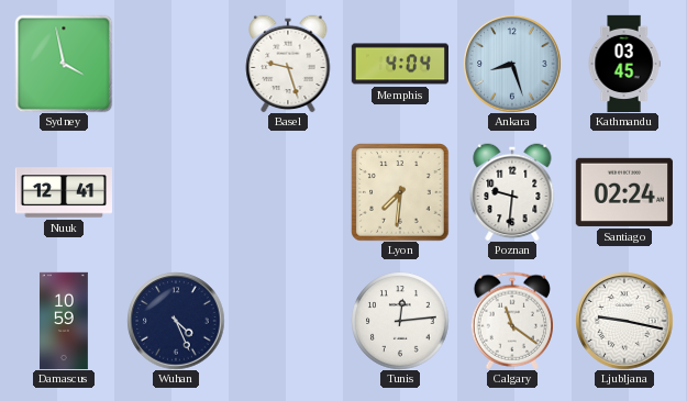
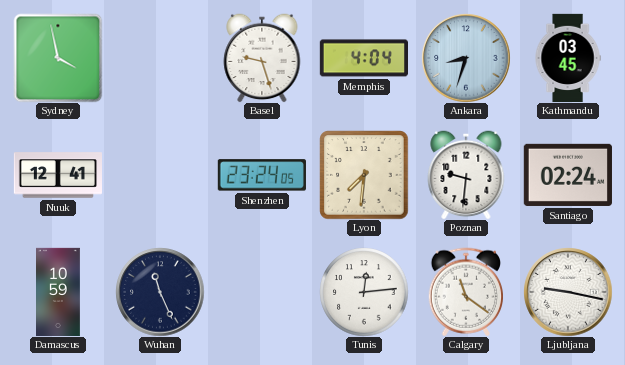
Ankara: 8:27 -> 8:33
Shenzhen: none -> 23:24
Wuhan: 4:26 -> 11:26
